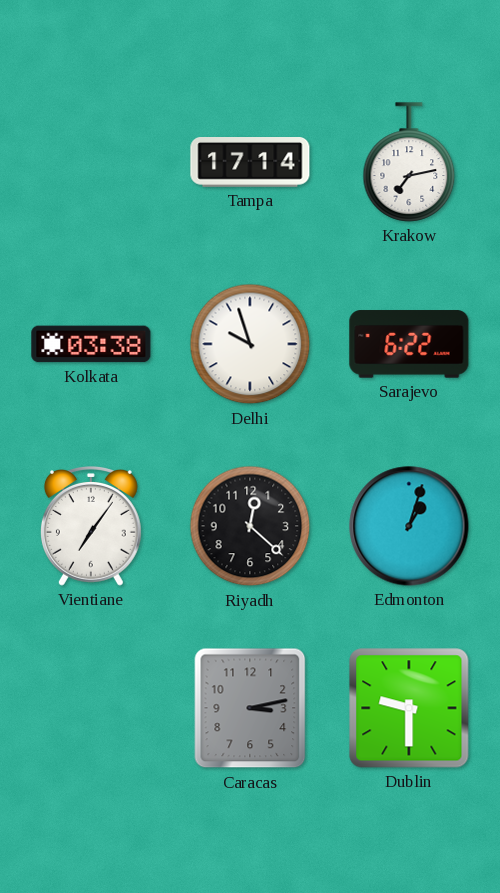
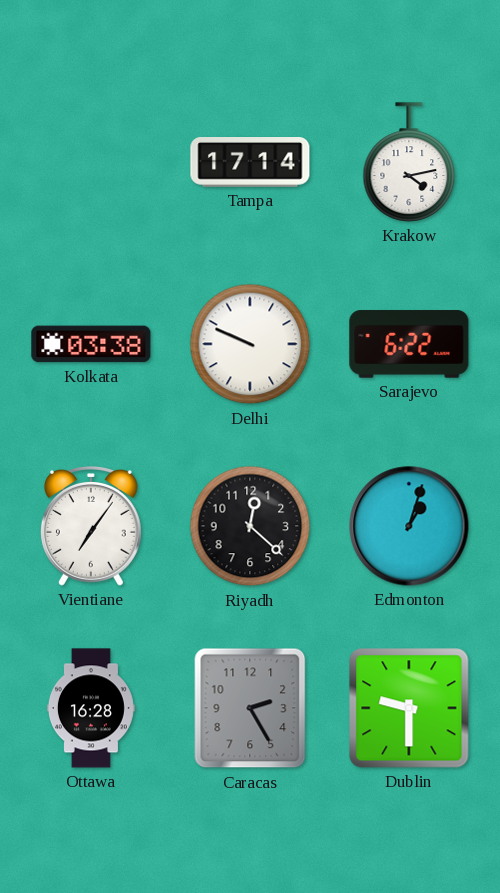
Krakow: 7:13 -> 4:13
Delhi: 9:57 -> 9:49
Ottawa: none -> 16:28
Caracas: 3:13 -> 2:25
